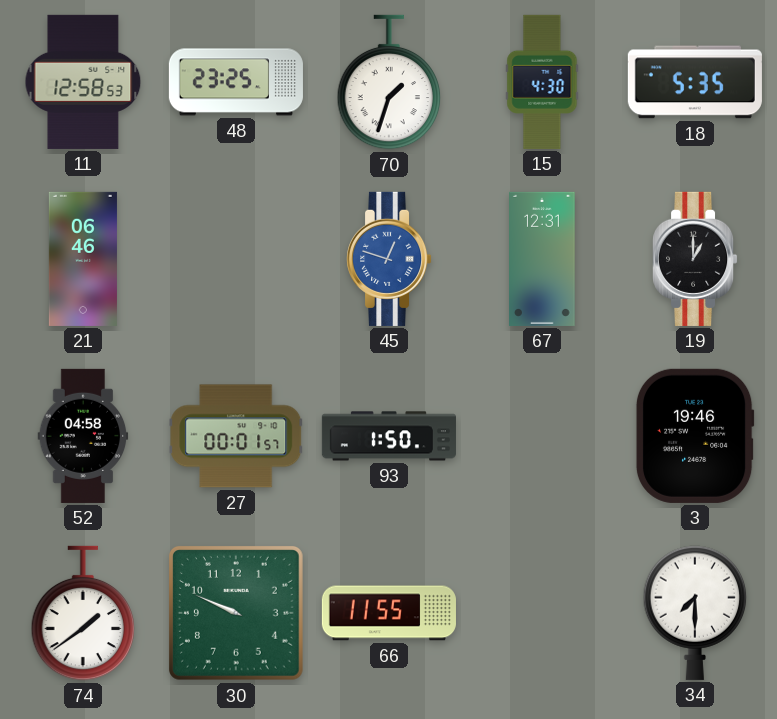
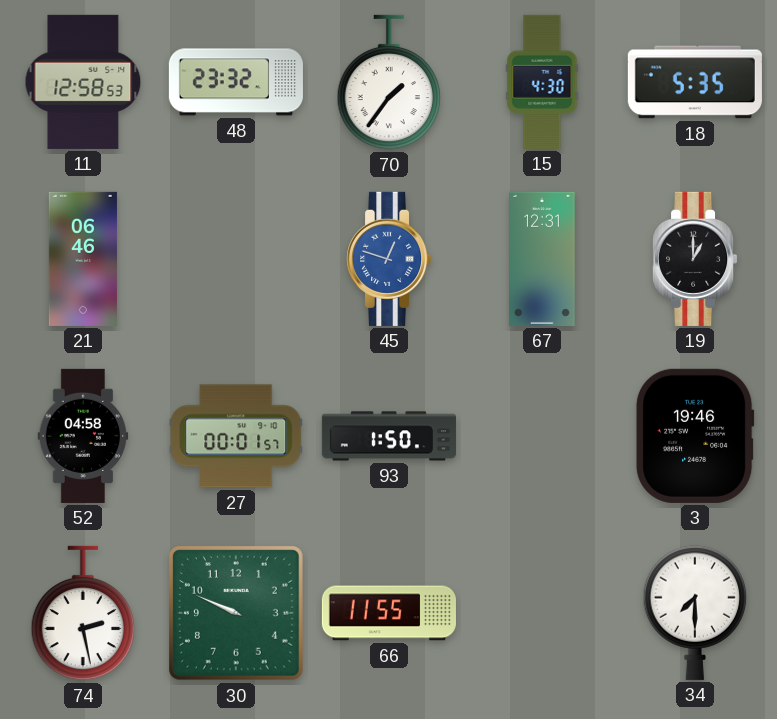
48: 23:25 -> 23:32
70: 1:33 -> 1:36
74: 1:39 -> 2:28
